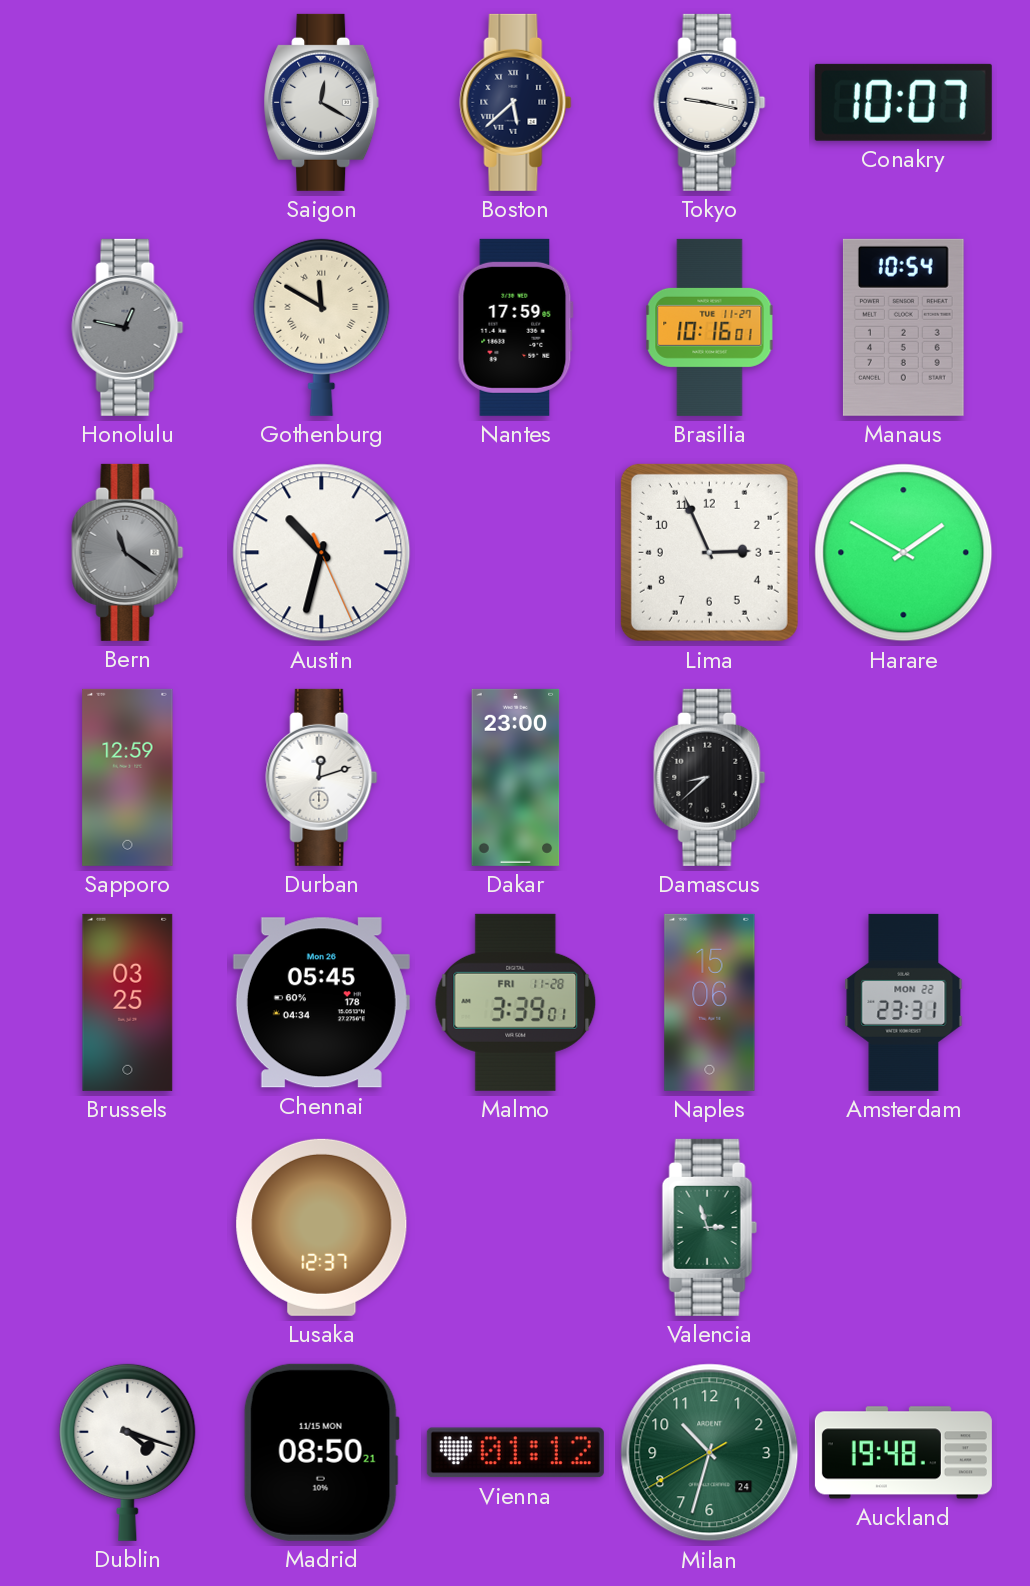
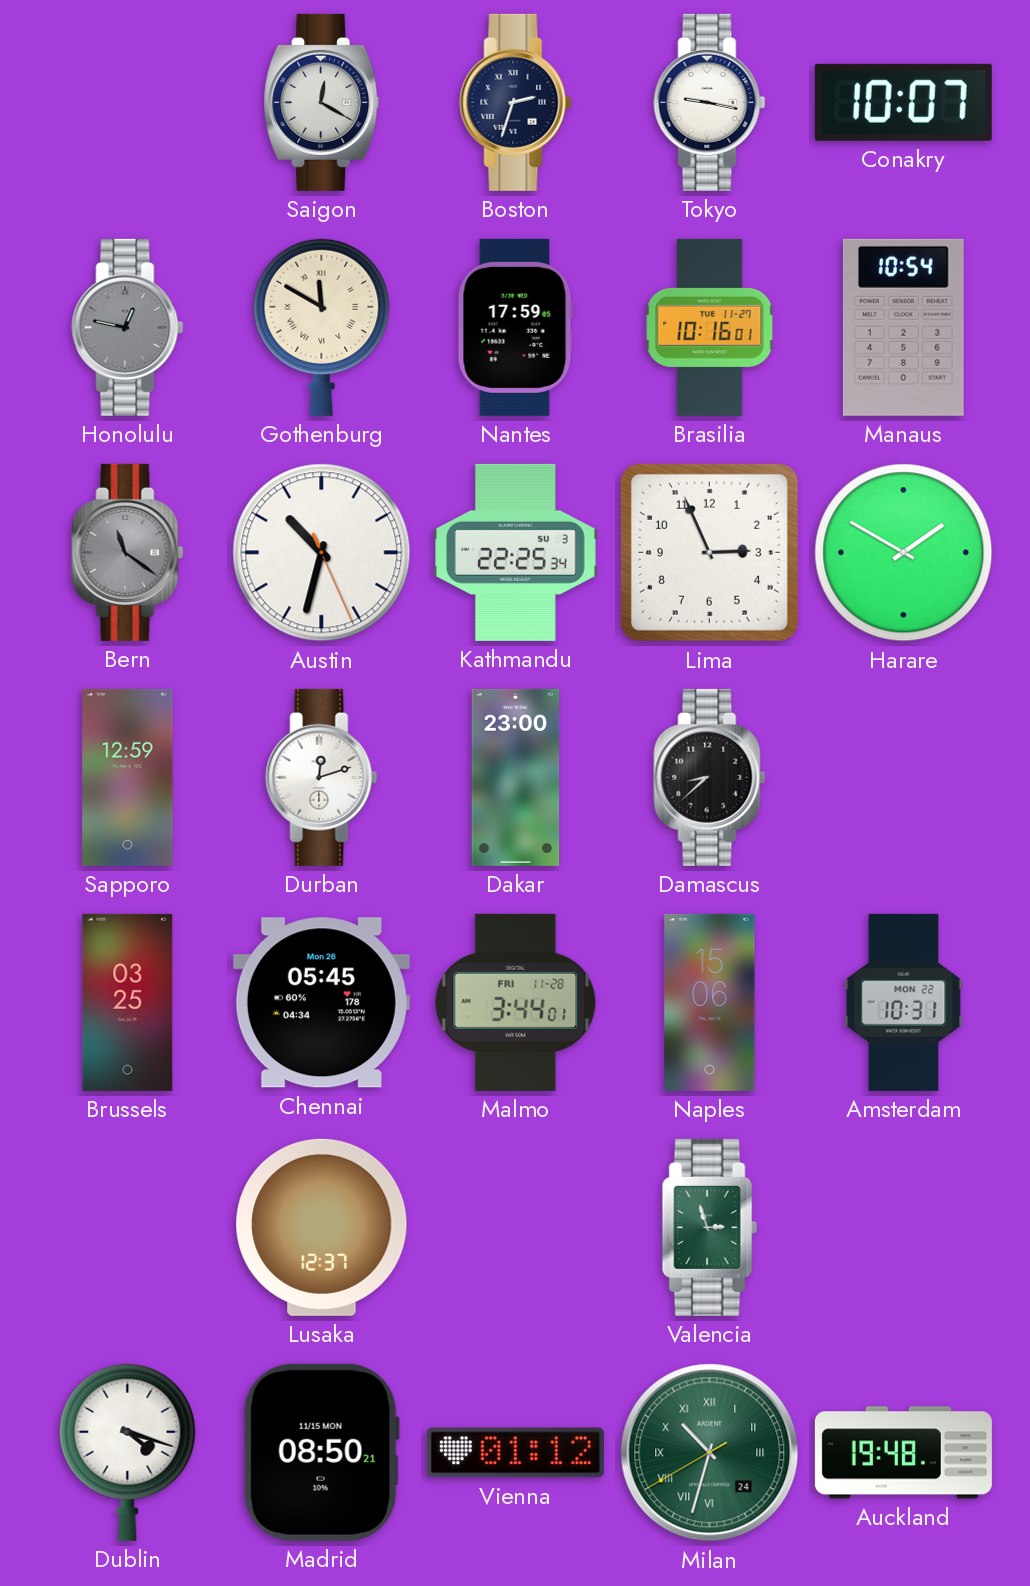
Boston: 5:38 -> 2:33
Kathmandu: none -> 22:25
Malmo: 3:39 -> 3:44
Amsterdam: 23:31 -> 10:31
Milan numerals: Arabic -> Roman
